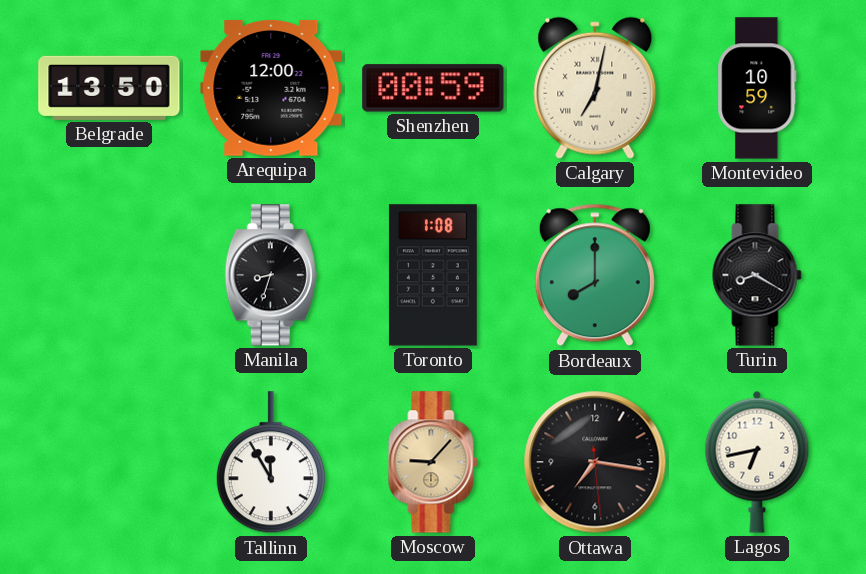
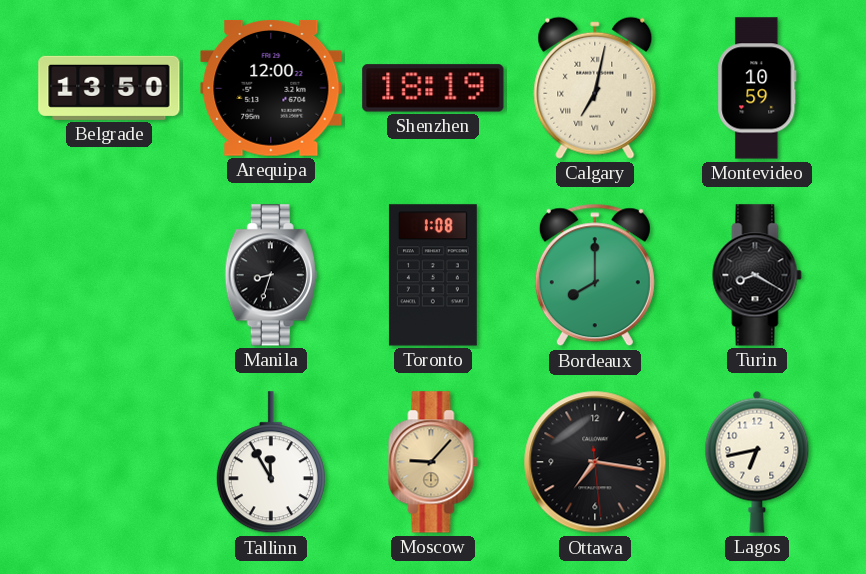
Shenzhen: 00:59 -> 18:19
